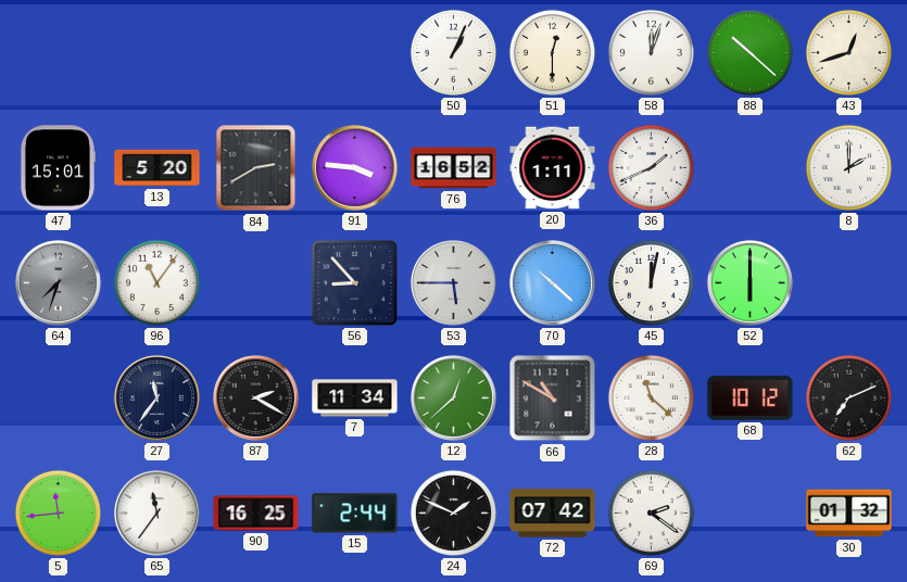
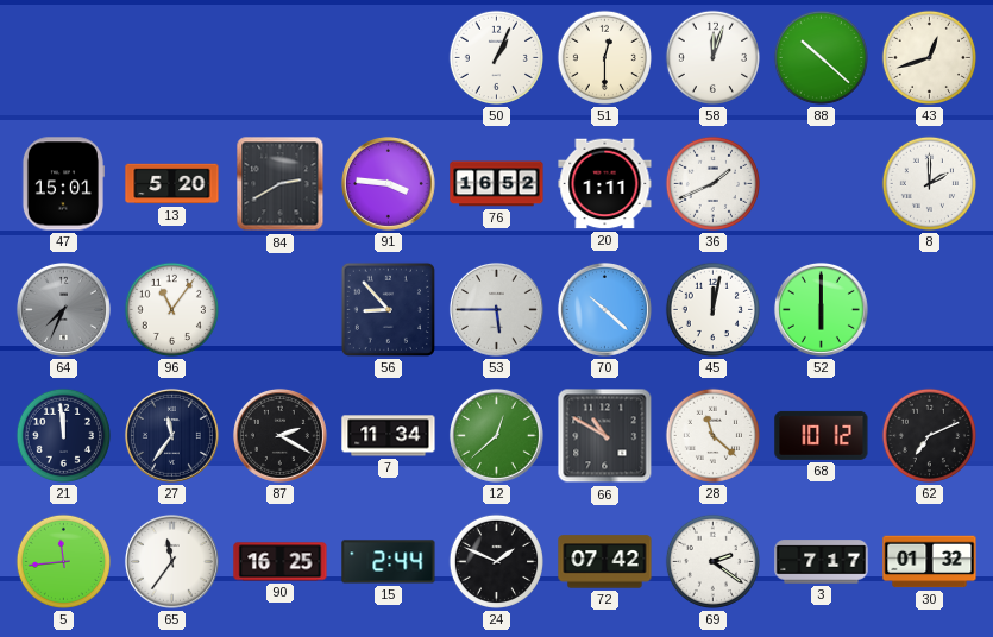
64: 7:33 -> 7:34
21: none -> 11:59
3: none -> 7:17
